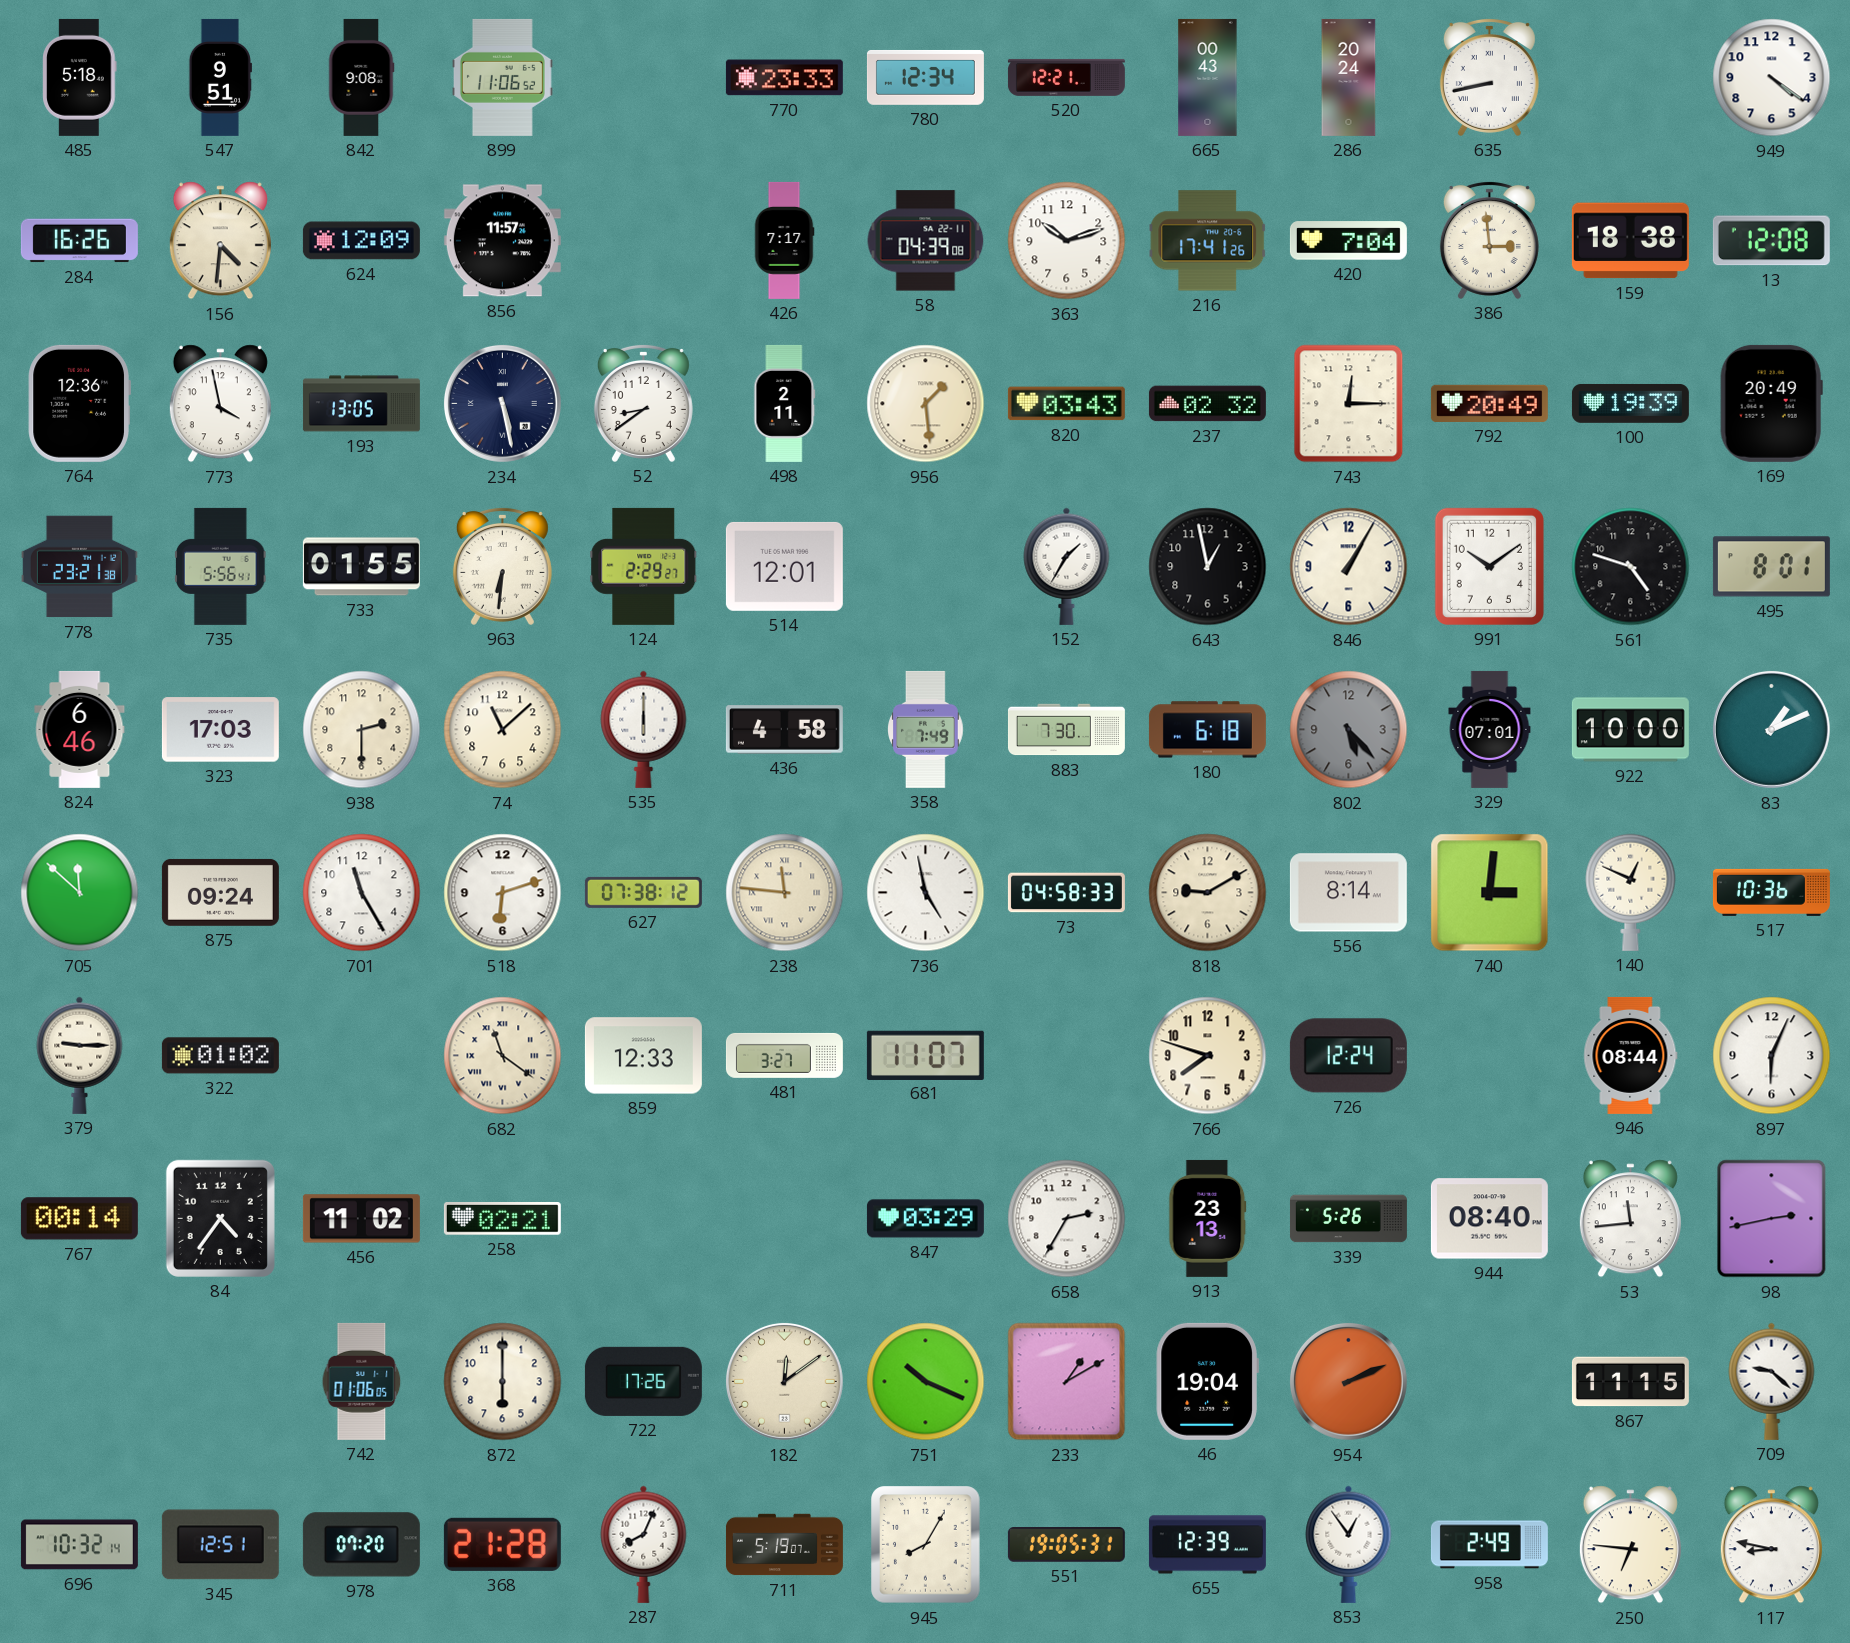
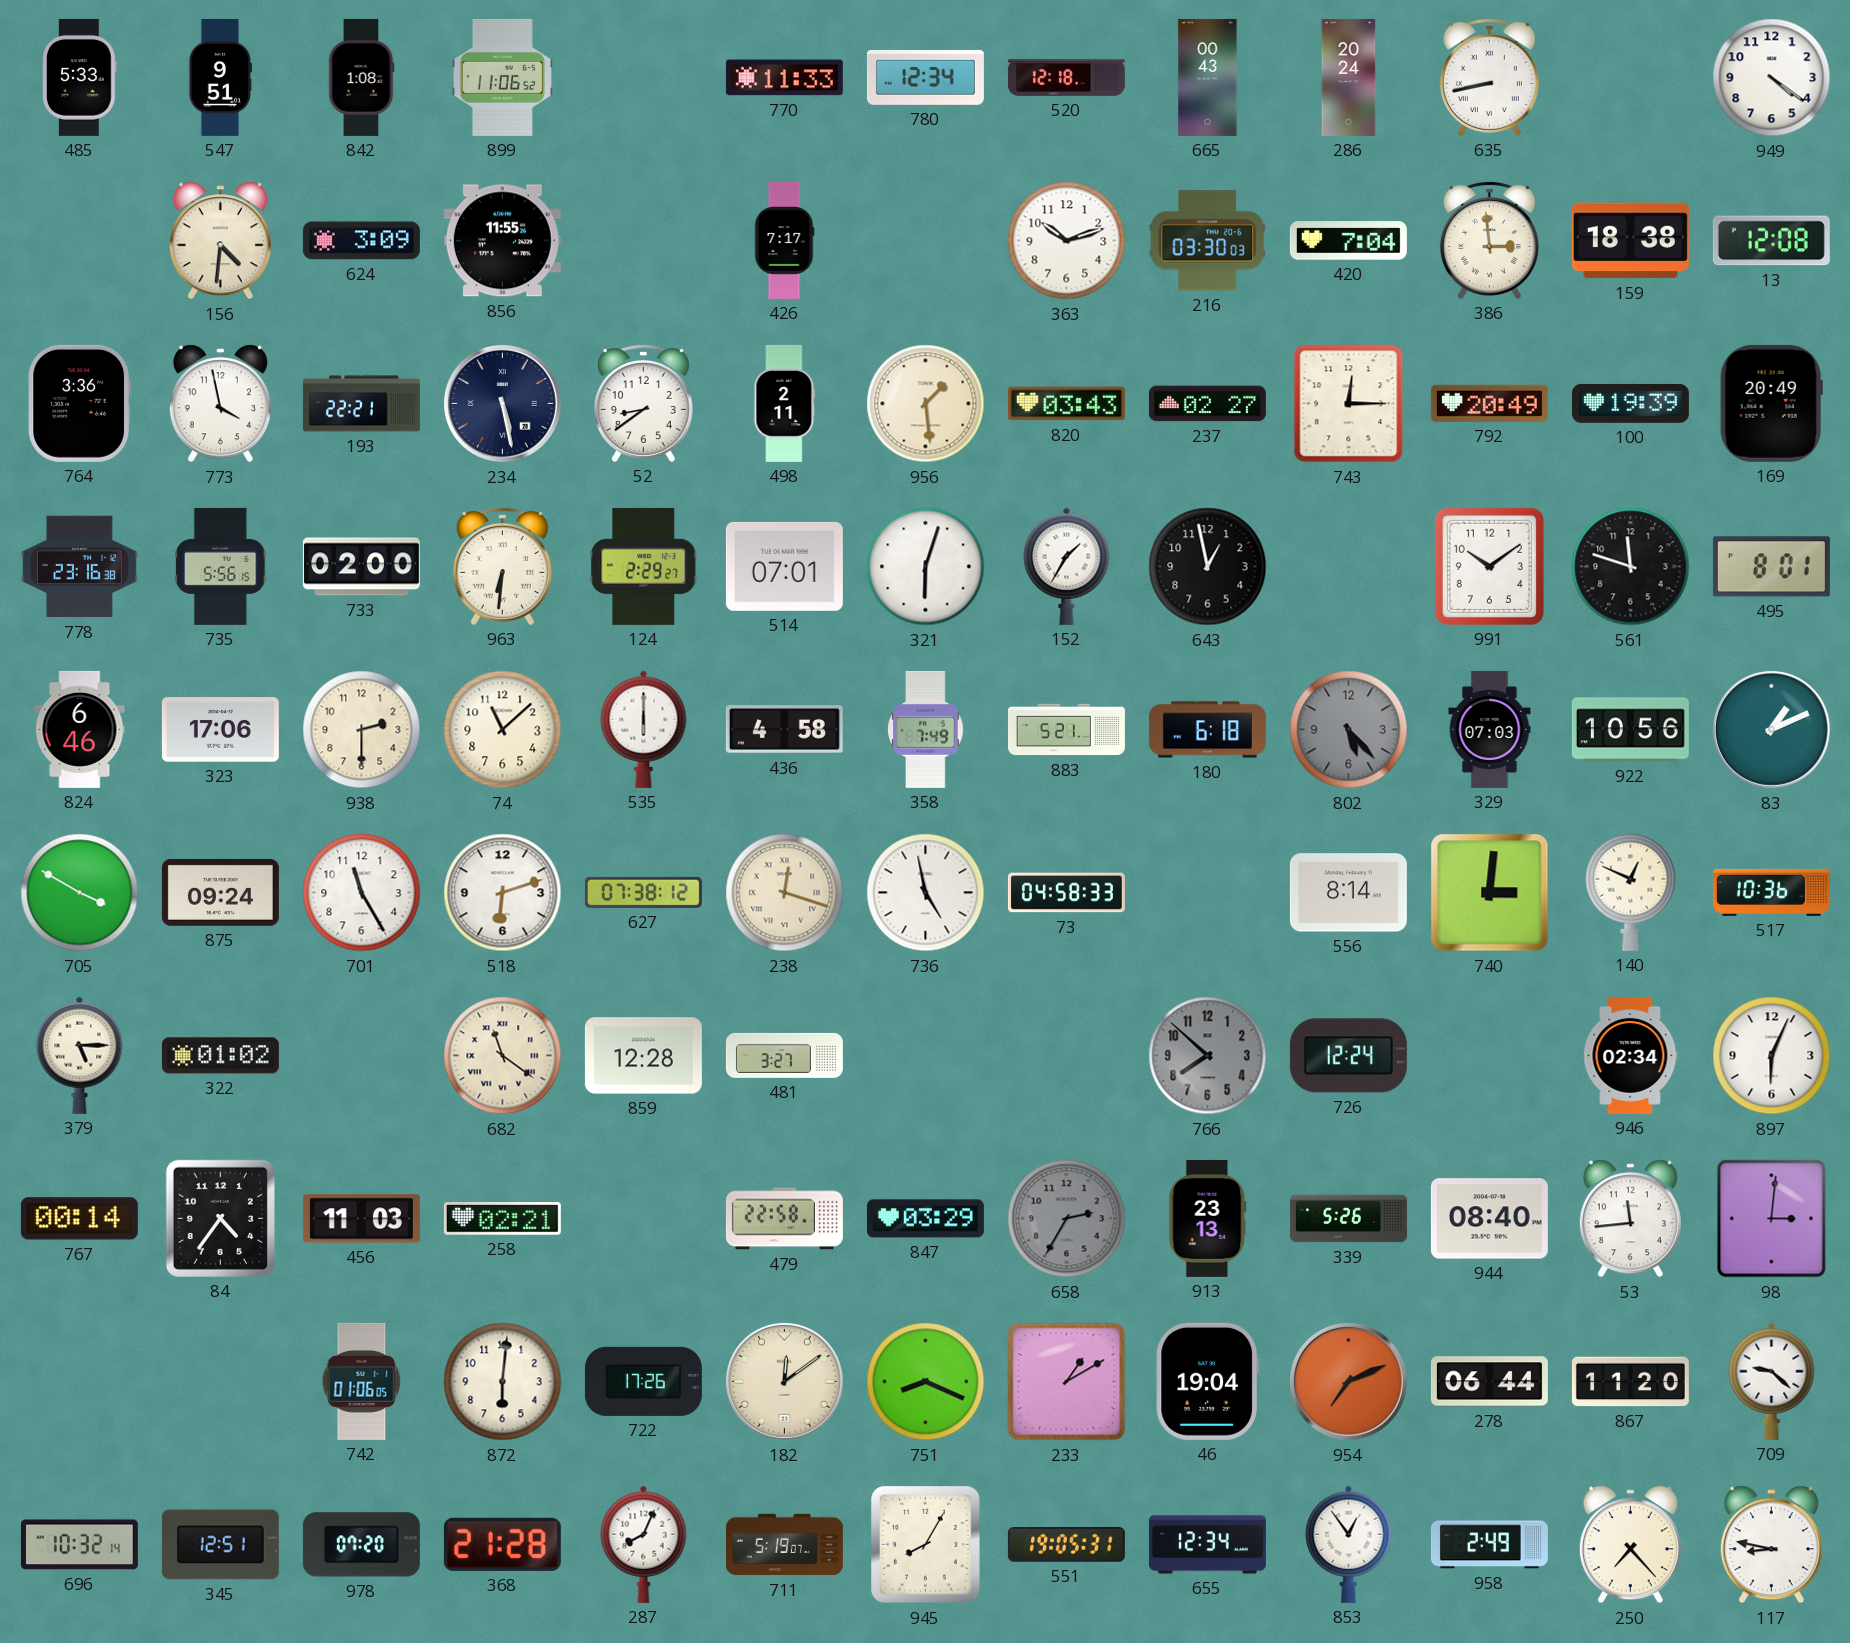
485: 5:18 -> 5:33
842: 9:08 -> 1:08
770: 23:33 -> 11:33
520: 12:21 -> 12:18
284: 16:26 -> none
624: 12:09 -> 3:09
856: 11:57 -> 11:55
58: 04:39 -> none
216: 17:41 -> 03:30
764: 12:36 -> 3:36
193: 13:05 -> 22:21
237: 02:32 -> 02:27
778: 23:21 -> 23:16
735: 5:56:41 -> 5:56:15
733: 01:55 -> 02:00
514: 12:01 -> 07:01
321: none -> 6:03
846: 1:05 -> none
561: 4:48 -> 11:48
323: 17:03 -> 17:06
883: 7:30 -> 5:21
329: 07:01 -> 07:03
922: 10:00 -> 10:56
705: 11:52 -> 3:50
238: 11:46 -> 12:18
818: 9:10 -> none
379: 9:15 -> 5:15
859: 12:33 -> 12:28
681: 11:07 -> none
766: 7:48 -> 7:52
766 dial: cream -> grey
946: 08:44 -> 02:34
456: 11:02 -> 11:03
479: none -> 22:58
658 dial: white -> grey
98: 2:43 -> 3:01
872: 6:00 -> 6:01
751: 10:19 -> 8:19
954: 2:11 -> 7:11
278: none -> 06:44
867: 11:15 -> 11:20
655: 12:39 -> 12:34
250: 6:46 -> 7:23
